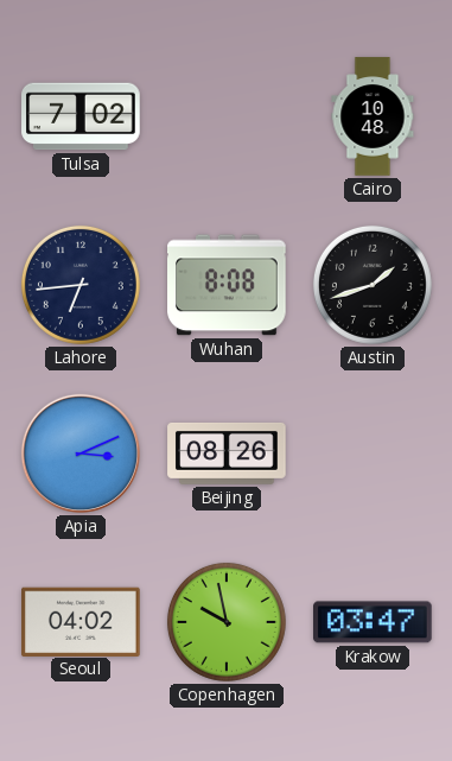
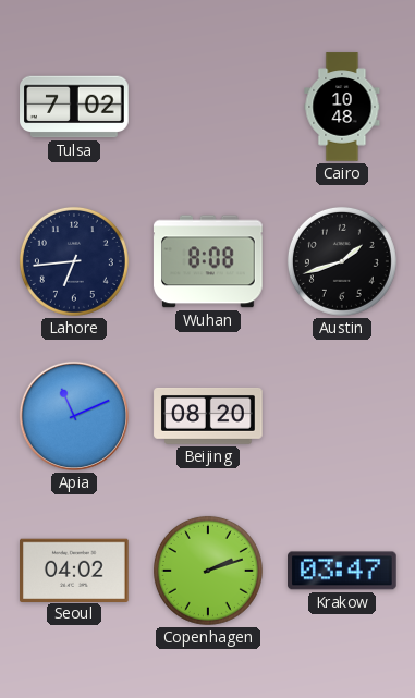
Apia: 3:11 -> 11:11
Beijing: 08:26 -> 08:20
Copenhagen: 9:58 -> 2:12
